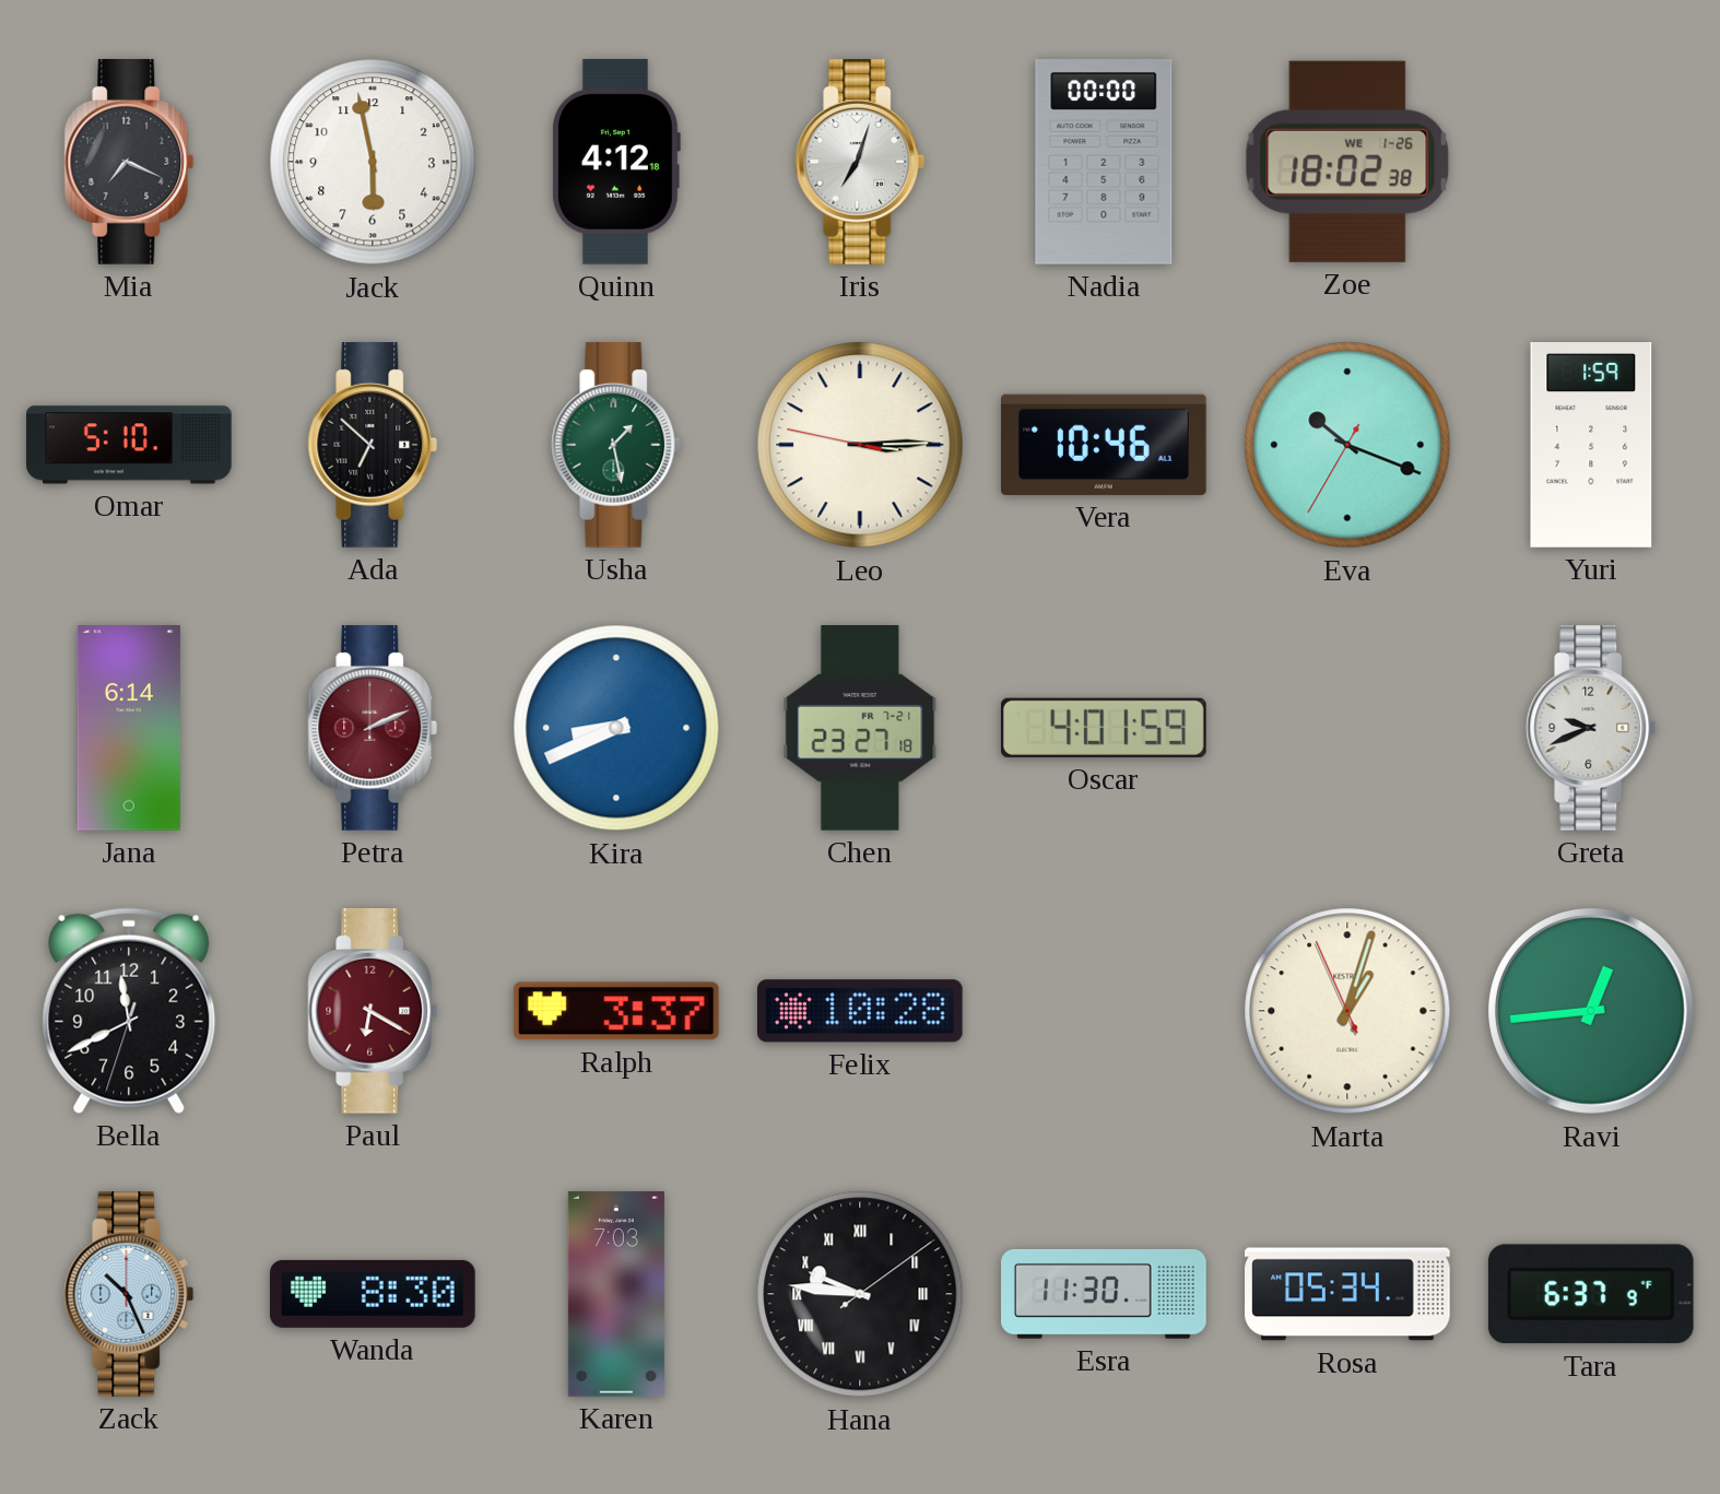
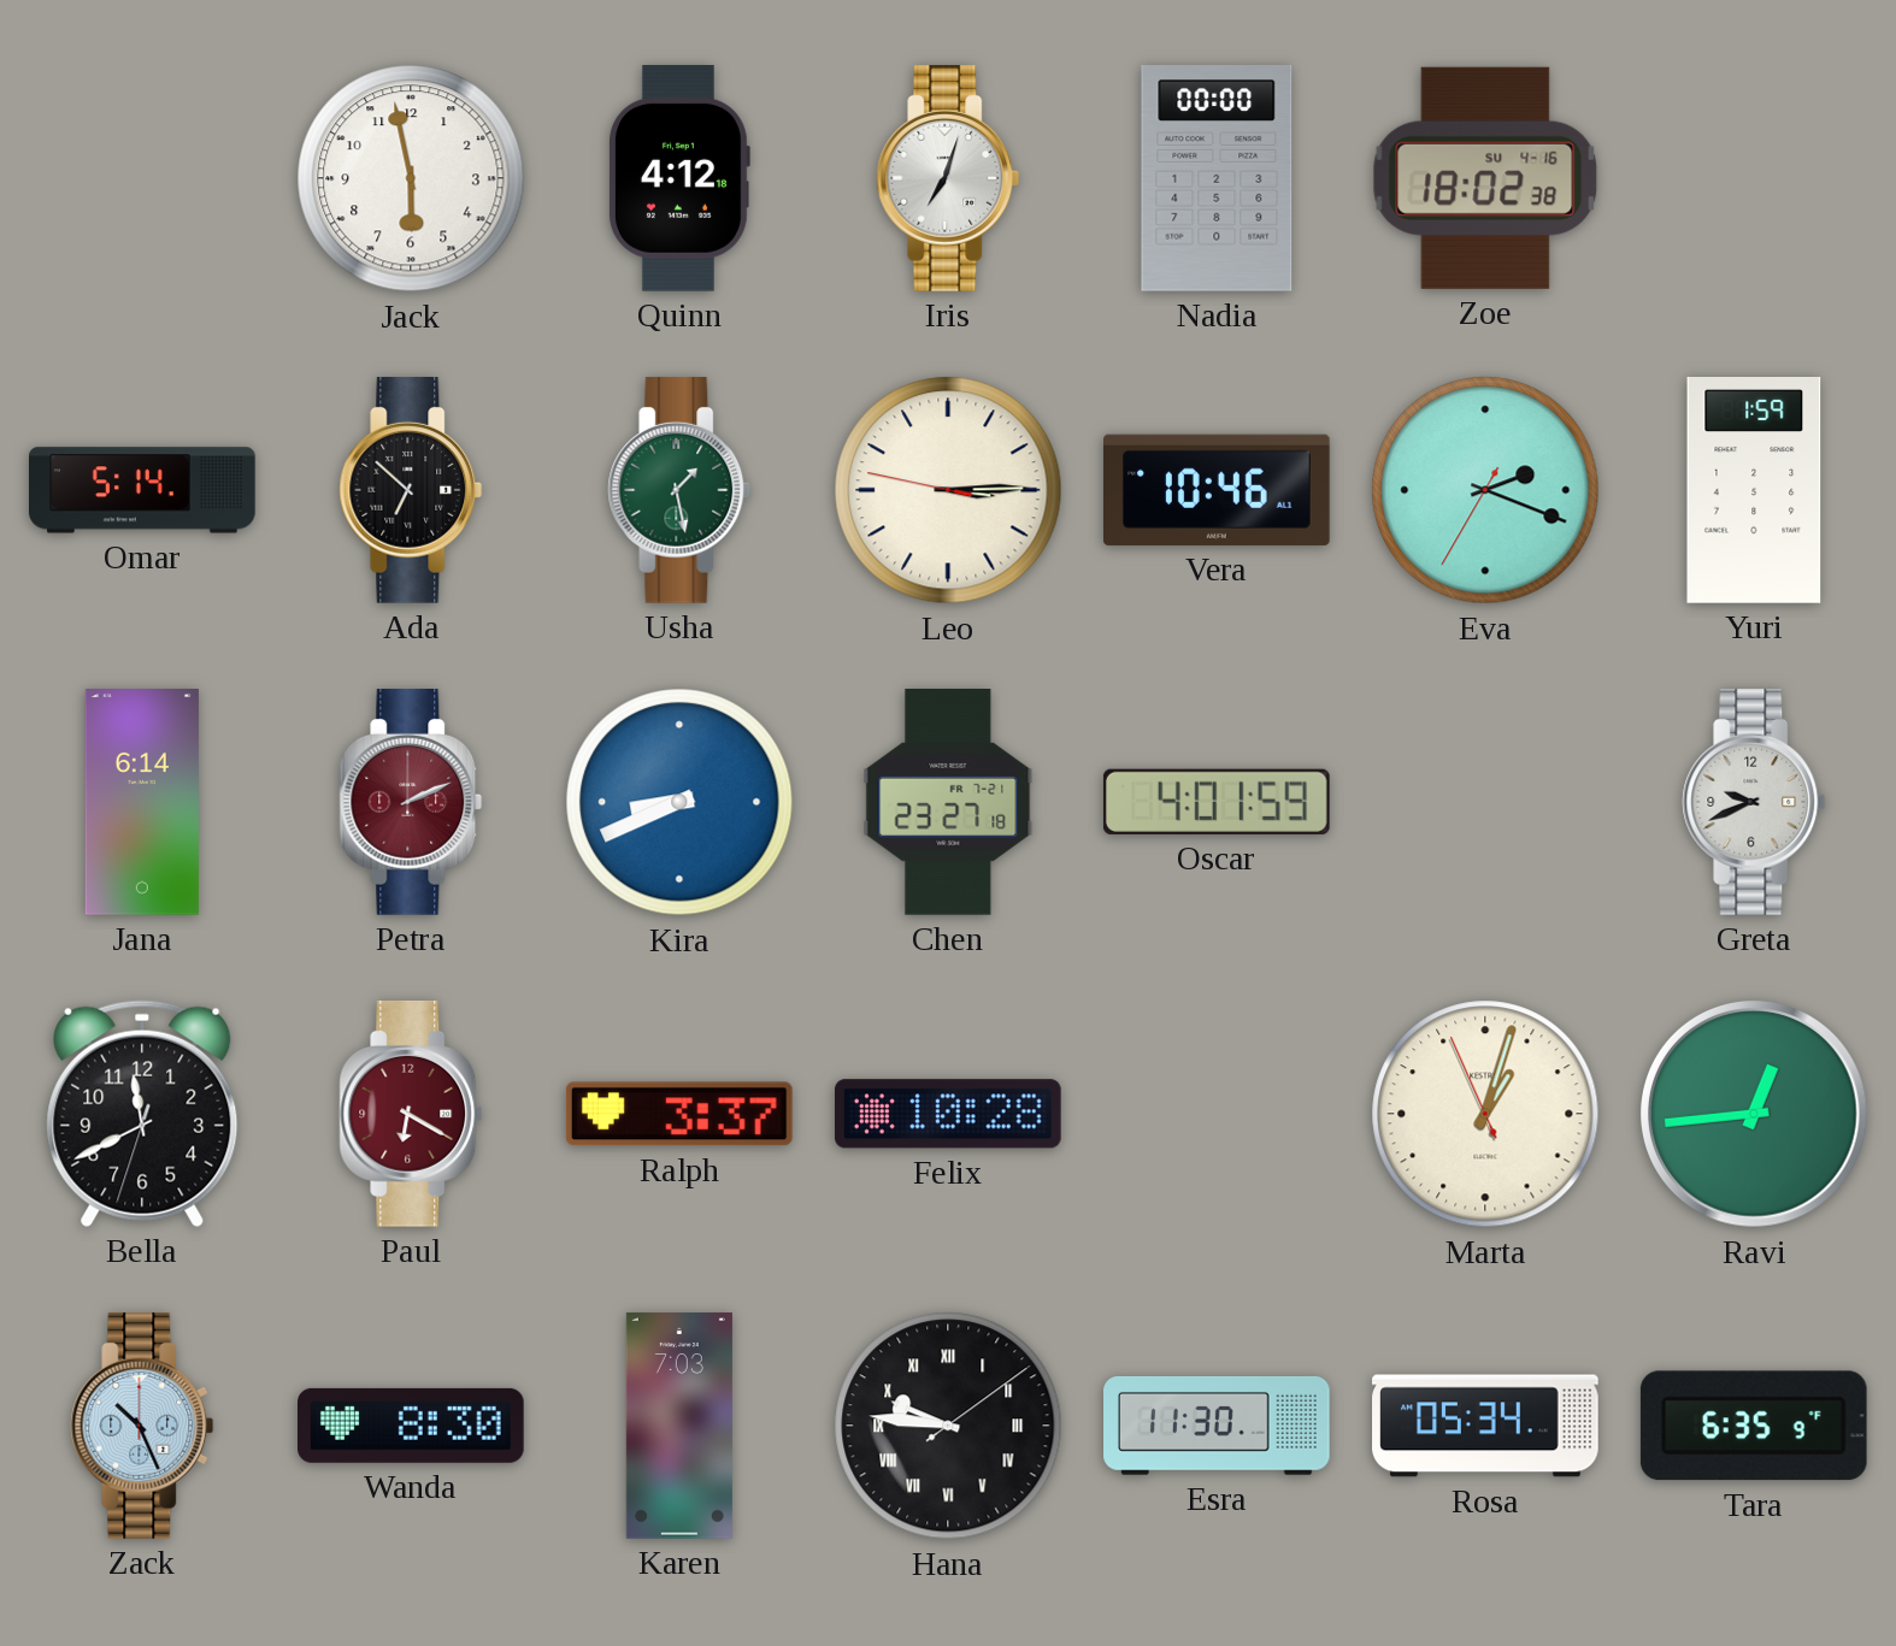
Mia: 7:19 -> none
Zoe date: WE 1-26 -> SU 4-16
Omar: 5:10 -> 5:14
Eva: 10:18 -> 2:18
Tara: 6:37 -> 6:35
